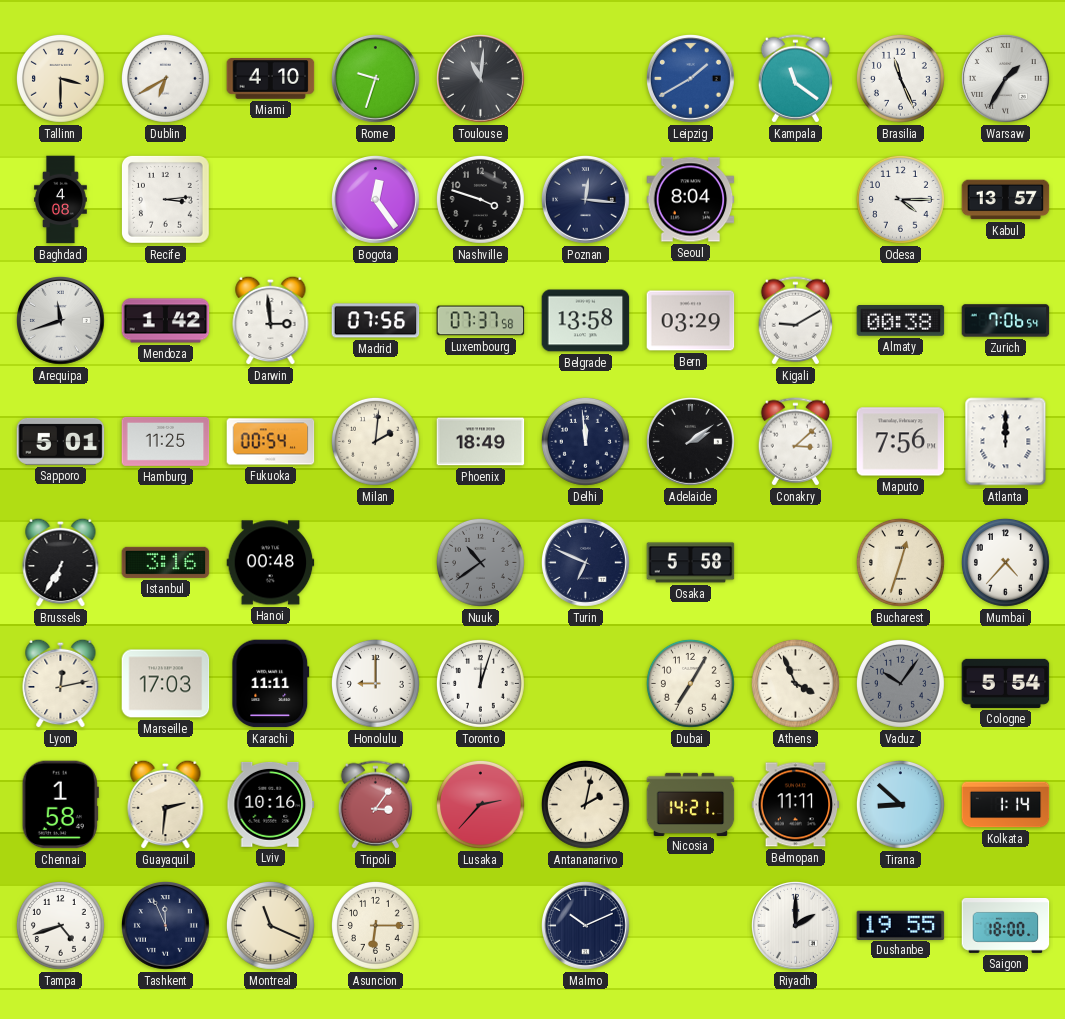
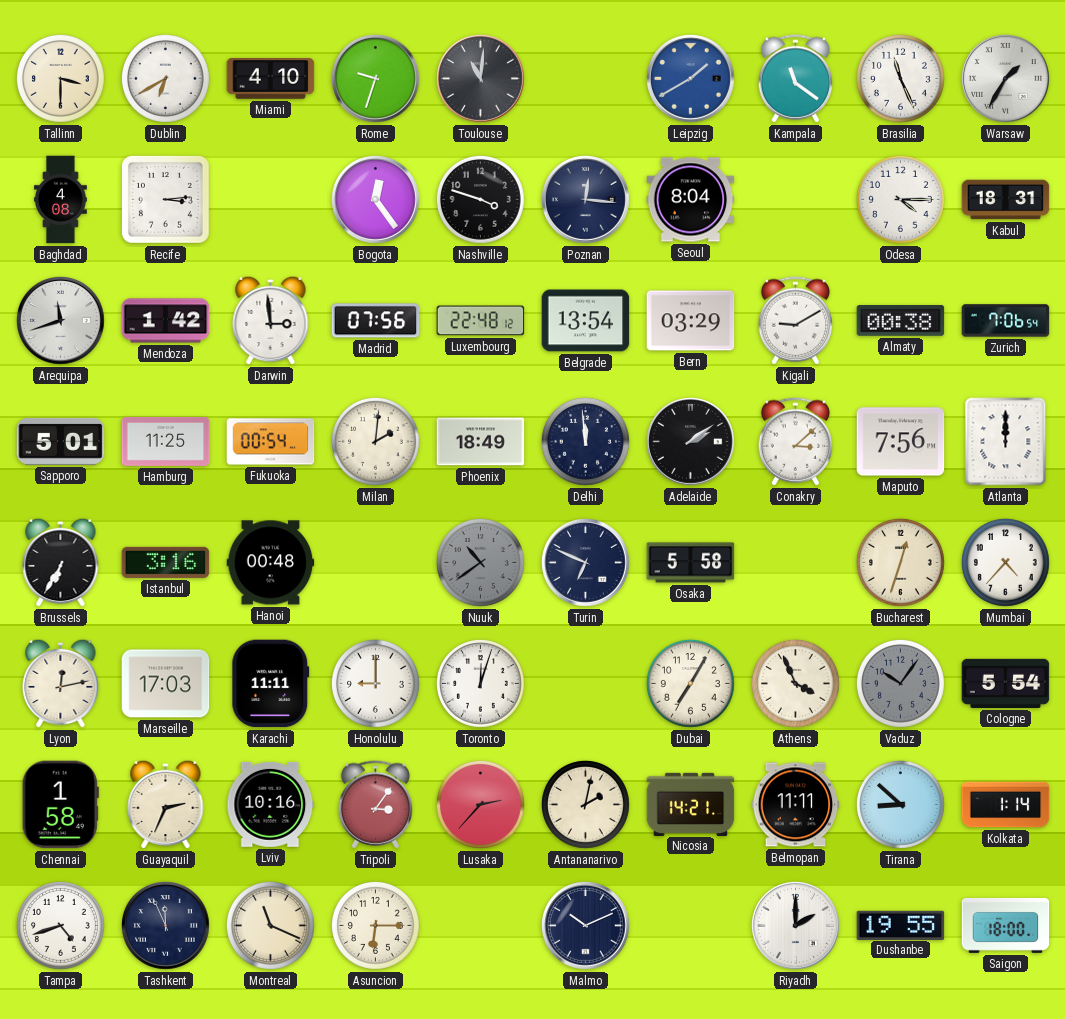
Kabul: 13:57 -> 18:31
Luxembourg: 07:37 -> 22:48
Belgrade: 13:58 -> 13:54
Guayaquil: 2:31 -> 2:34
